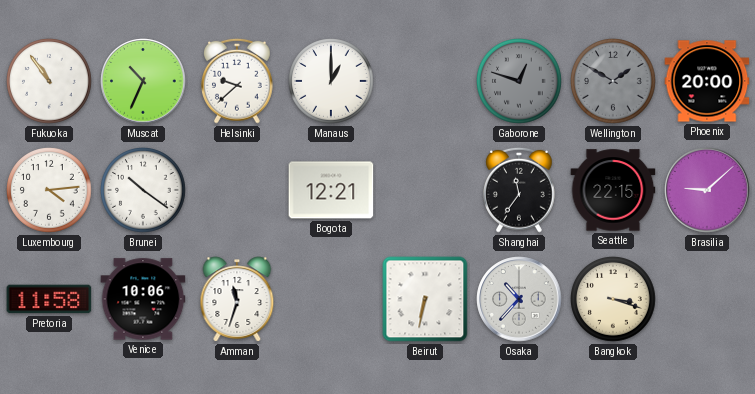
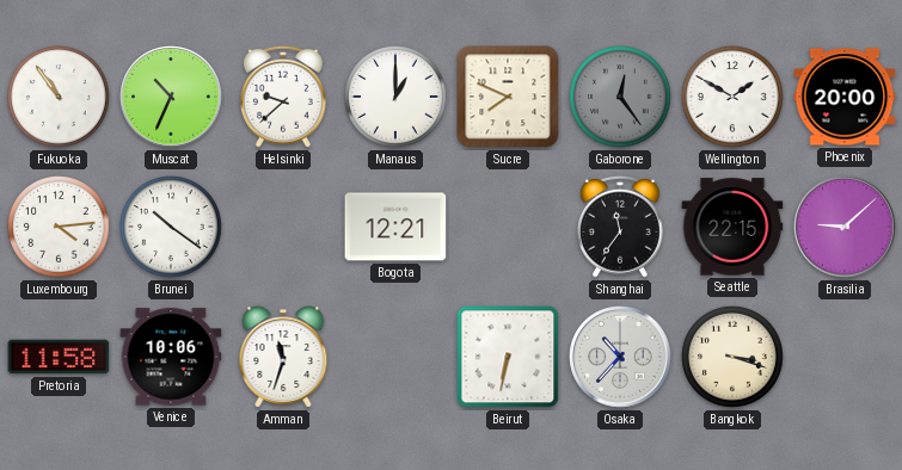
Sucre: none -> 7:49
Gaborone: 12:48 -> 12:24
Wellington dial: grey -> white
